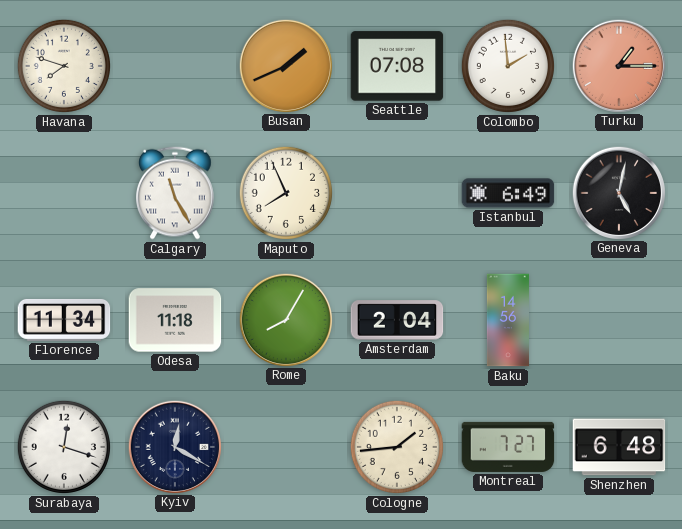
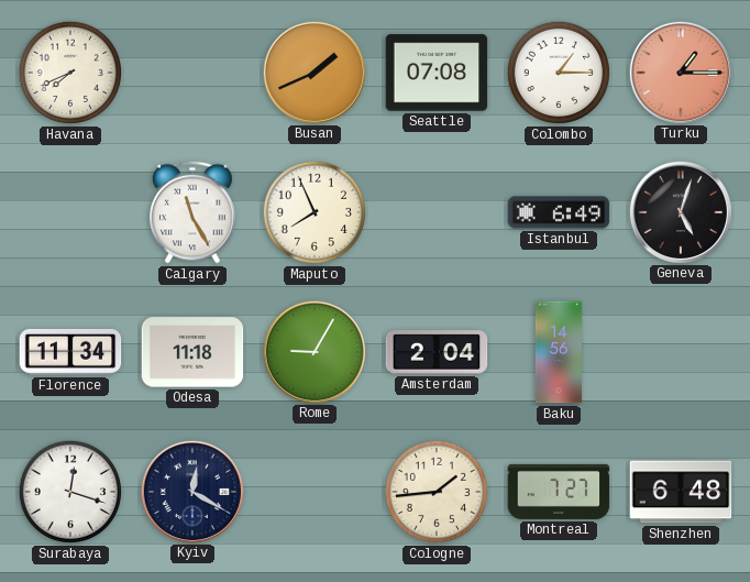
Havana: 7:48 -> 7:41
Colombo: 1:59 -> 1:15
Geneva: 5:02 -> 5:03
Rome: 8:05 -> 9:05
